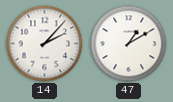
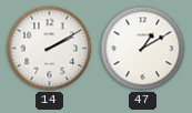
14: 2:07 -> 2:10
